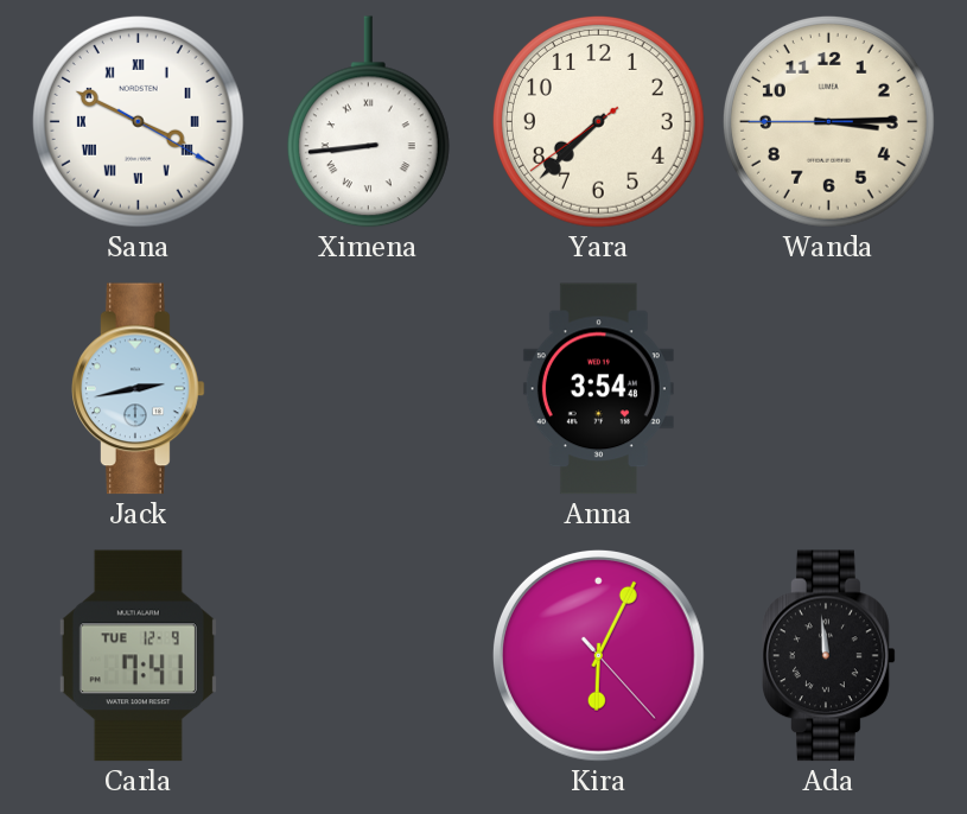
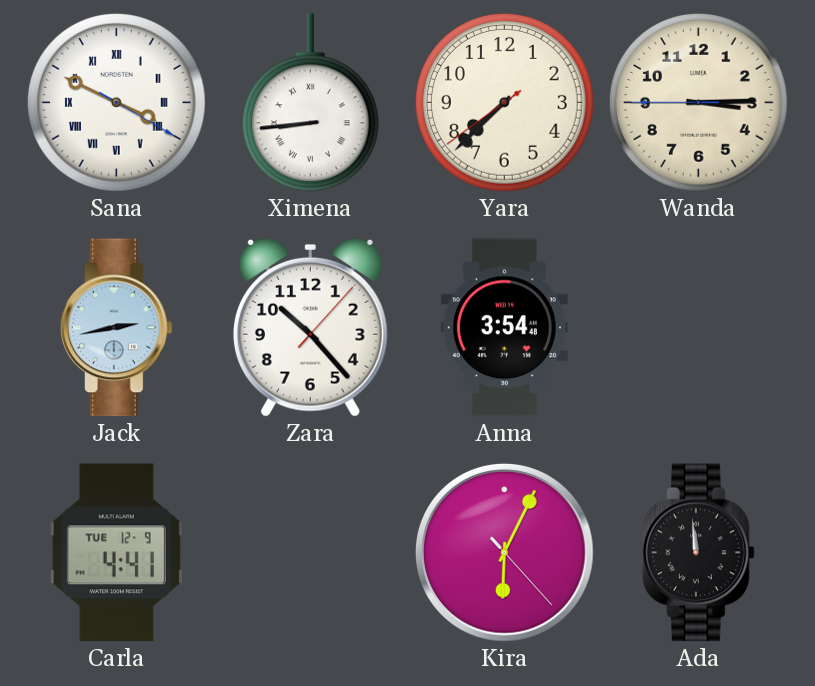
Zara: none -> 10:23
Carla: 7:41 -> 4:41
